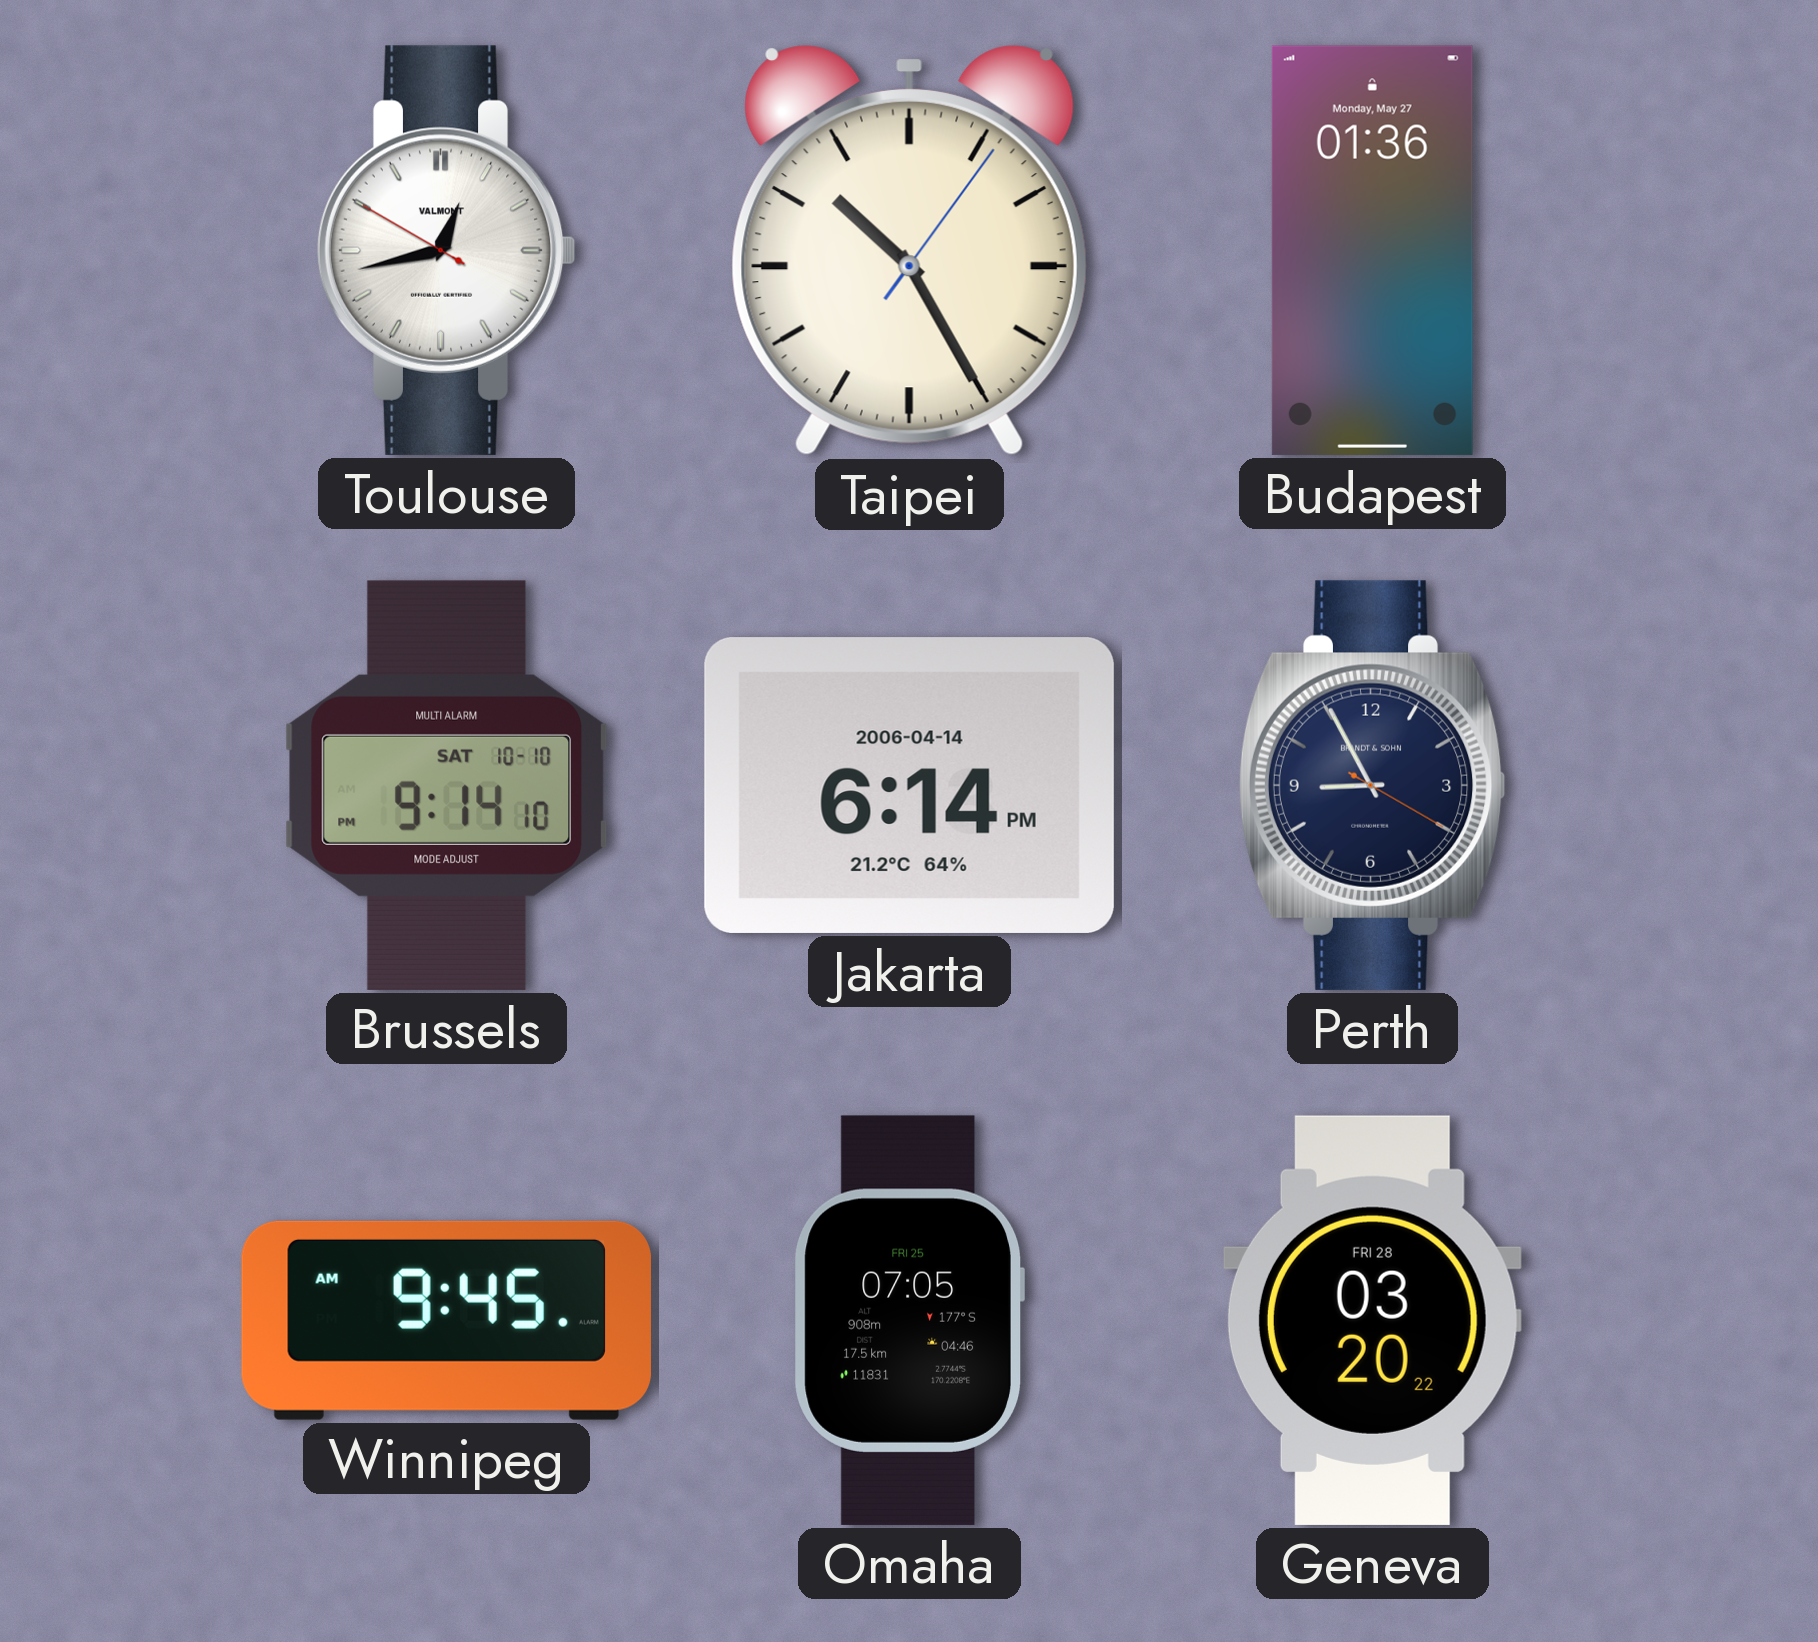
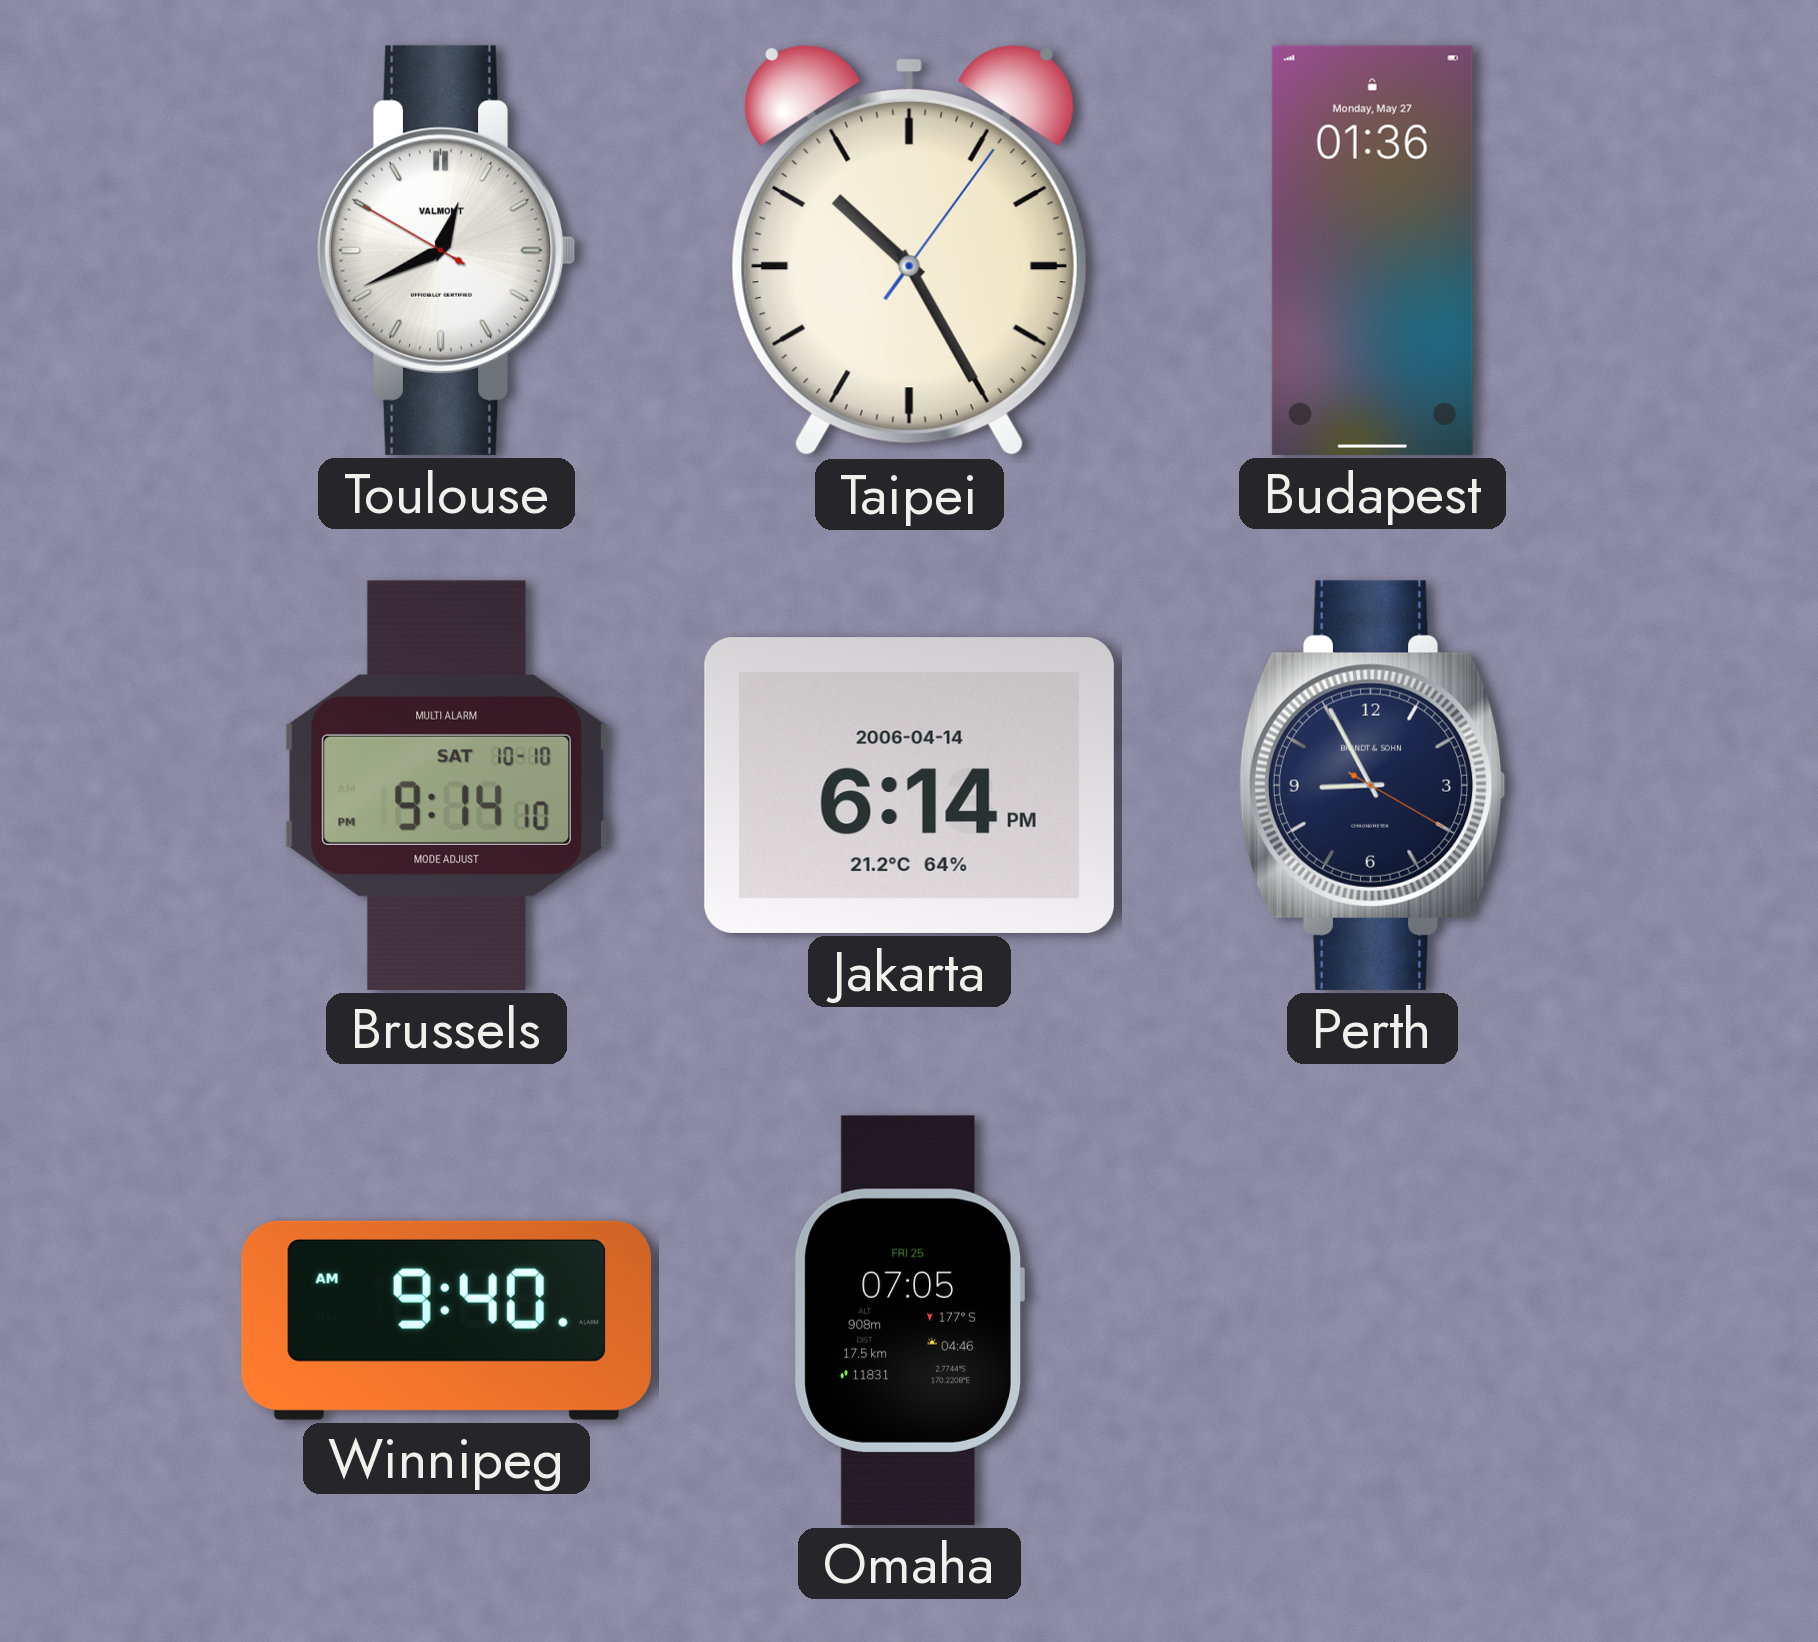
Toulouse: 12:42 -> 12:40
Winnipeg: 9:45 -> 9:40
Geneva: 03:20 -> none
